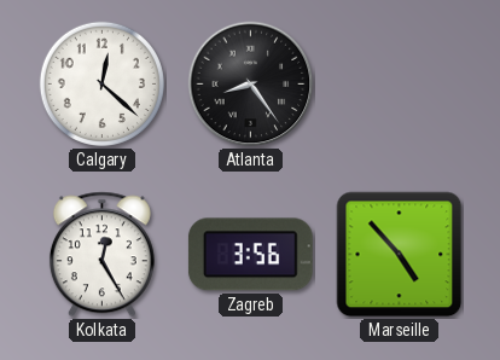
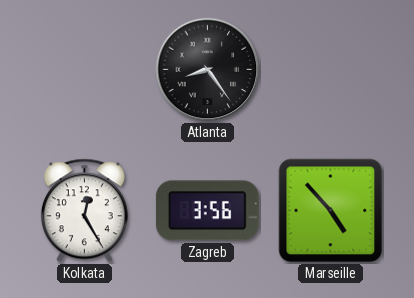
Calgary: 12:22 -> none
